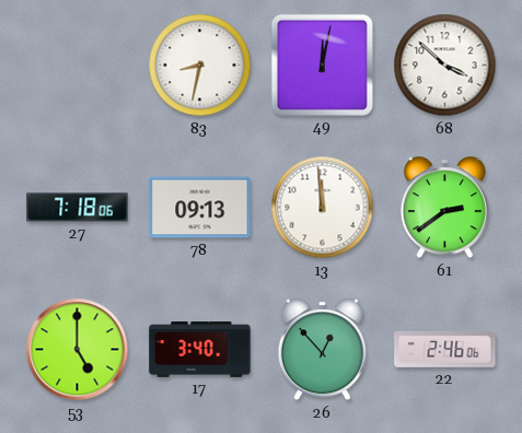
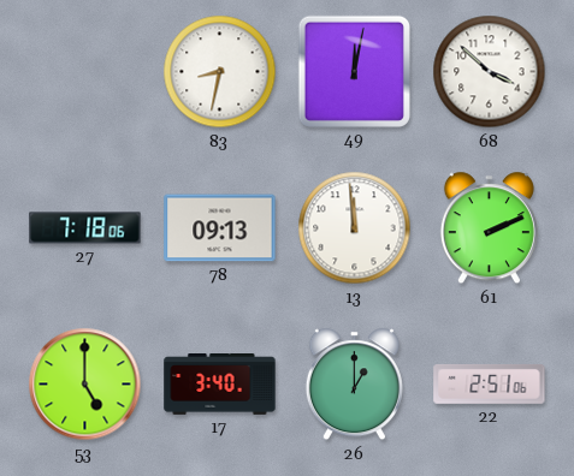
61: 2:39 -> 2:11
26: 12:53 -> 1:00
22: 2:46 -> 2:51
